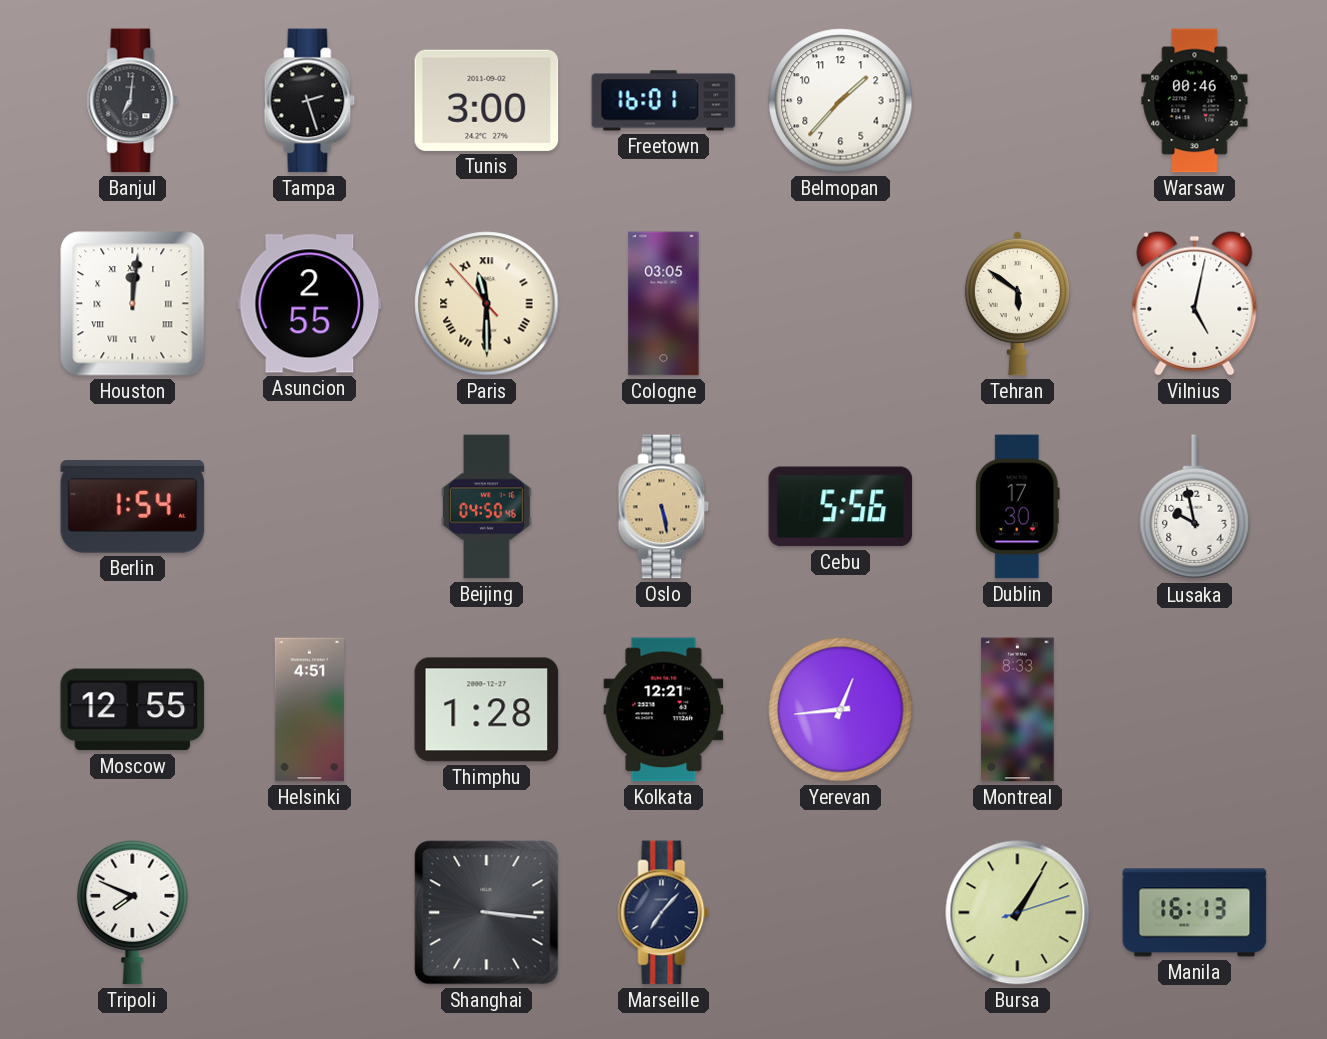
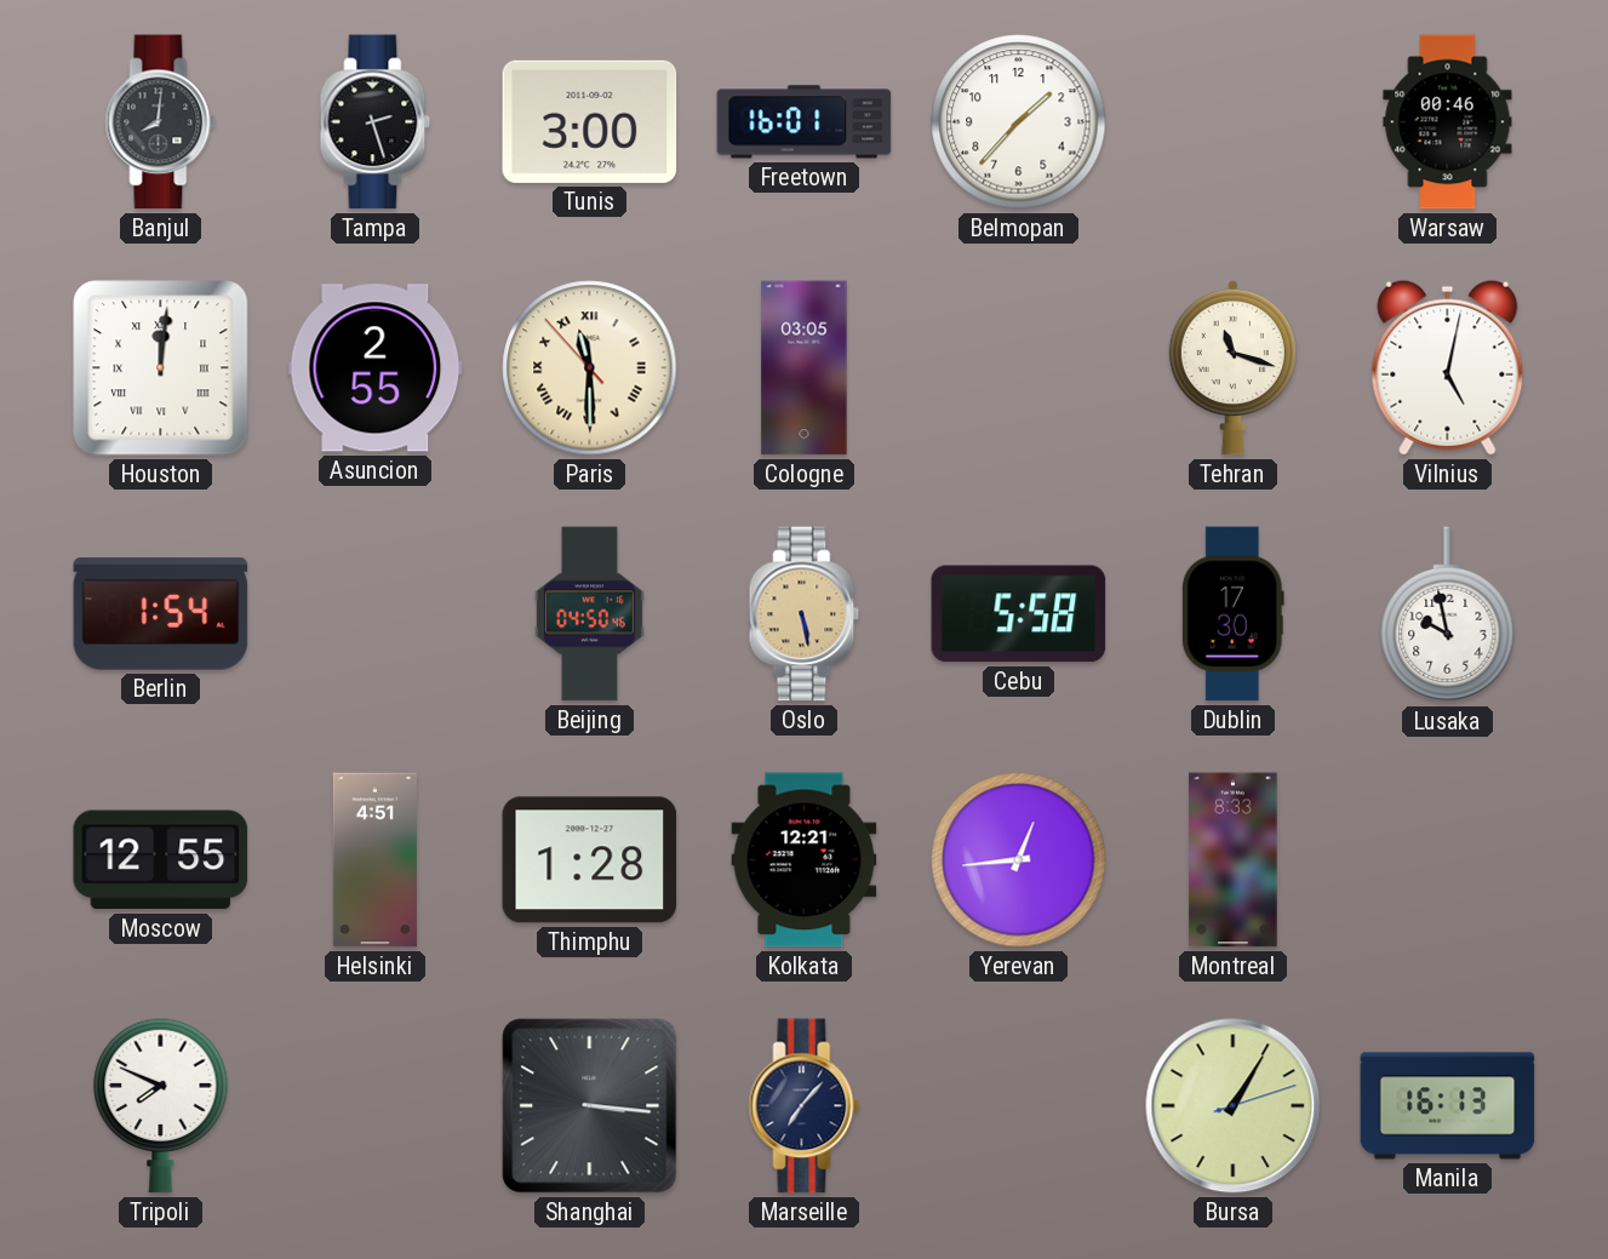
Banjul: 7:01 -> 8:01
Tehran: 5:51 -> 11:18
Cebu: 5:56 -> 5:58
